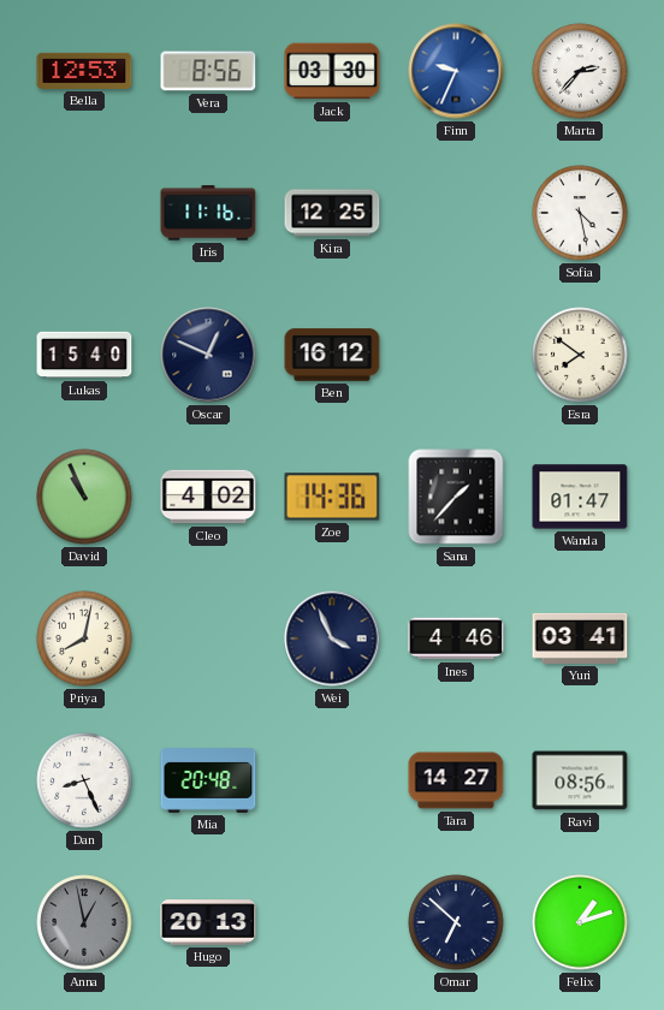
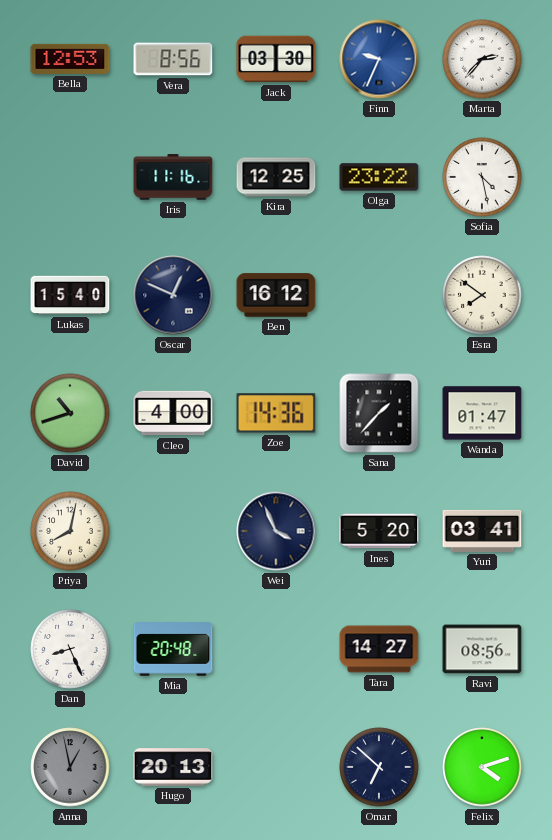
Olga: none -> 23:22
David: 10:56 -> 10:42
Cleo: 4:02 -> 4:00
Ines: 4:46 -> 5:20
Felix: 1:12 -> 4:12
